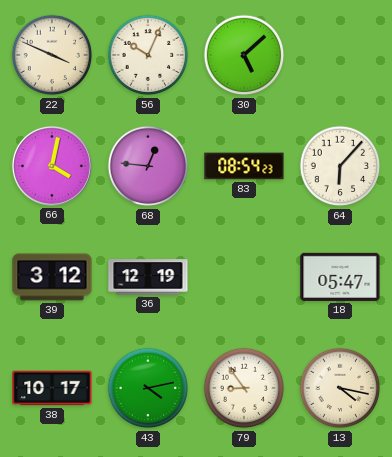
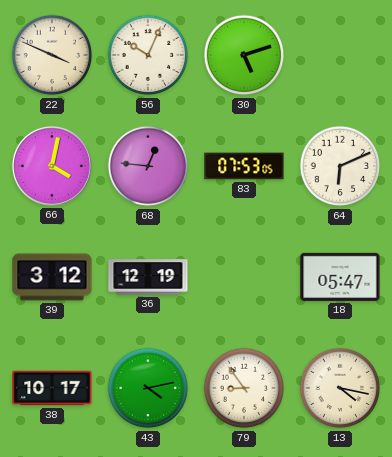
30: 5:08 -> 5:12
83: 08:54 -> 07:53
64: 6:07 -> 6:11
